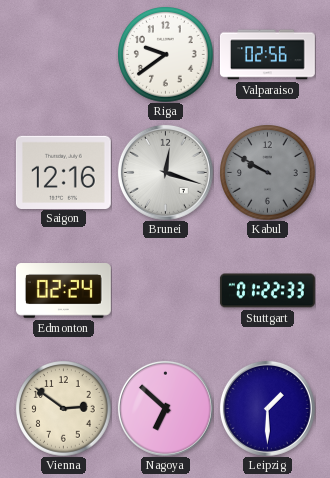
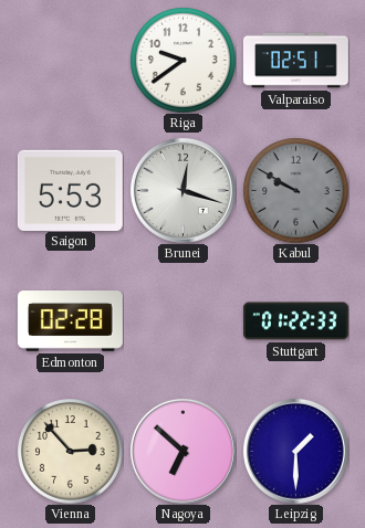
Valparaiso: 02:56 -> 02:51
Saigon: 12:16 -> 5:53
Edmonton: 02:24 -> 02:28
Vienna: 2:51 -> 2:53
